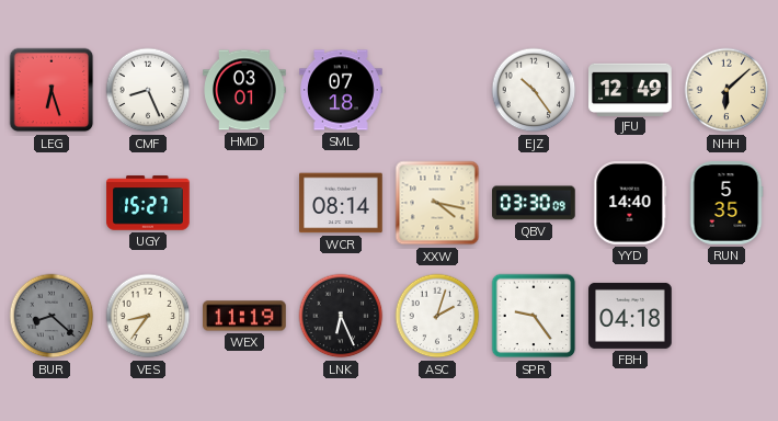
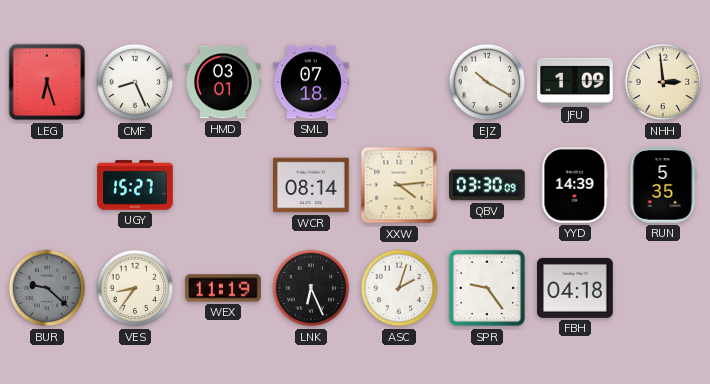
EJZ: 10:24 -> 10:20
JFU: 12:49 -> 1:09
NHH: 6:08 -> 2:59
XXW: 4:17 -> 4:14
YYD: 14:40 -> 14:39
BUR: 8:22 -> 9:22
